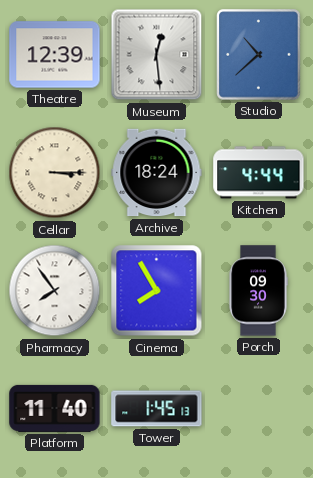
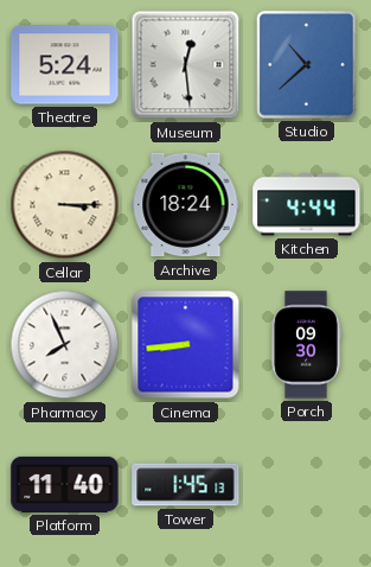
Theatre: 12:39 -> 5:24
Pharmacy: 7:54 -> 7:56
Cinema: 7:55 -> 8:44
